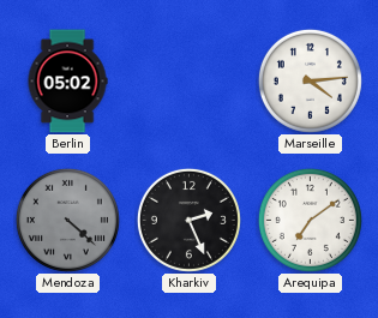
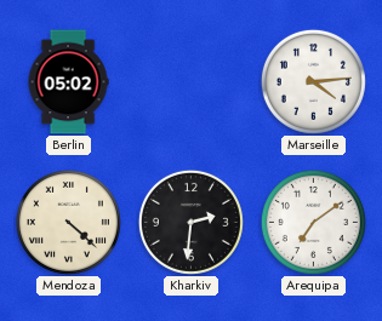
Mendoza dial: grey -> cream
Kharkiv: 2:26 -> 2:31
